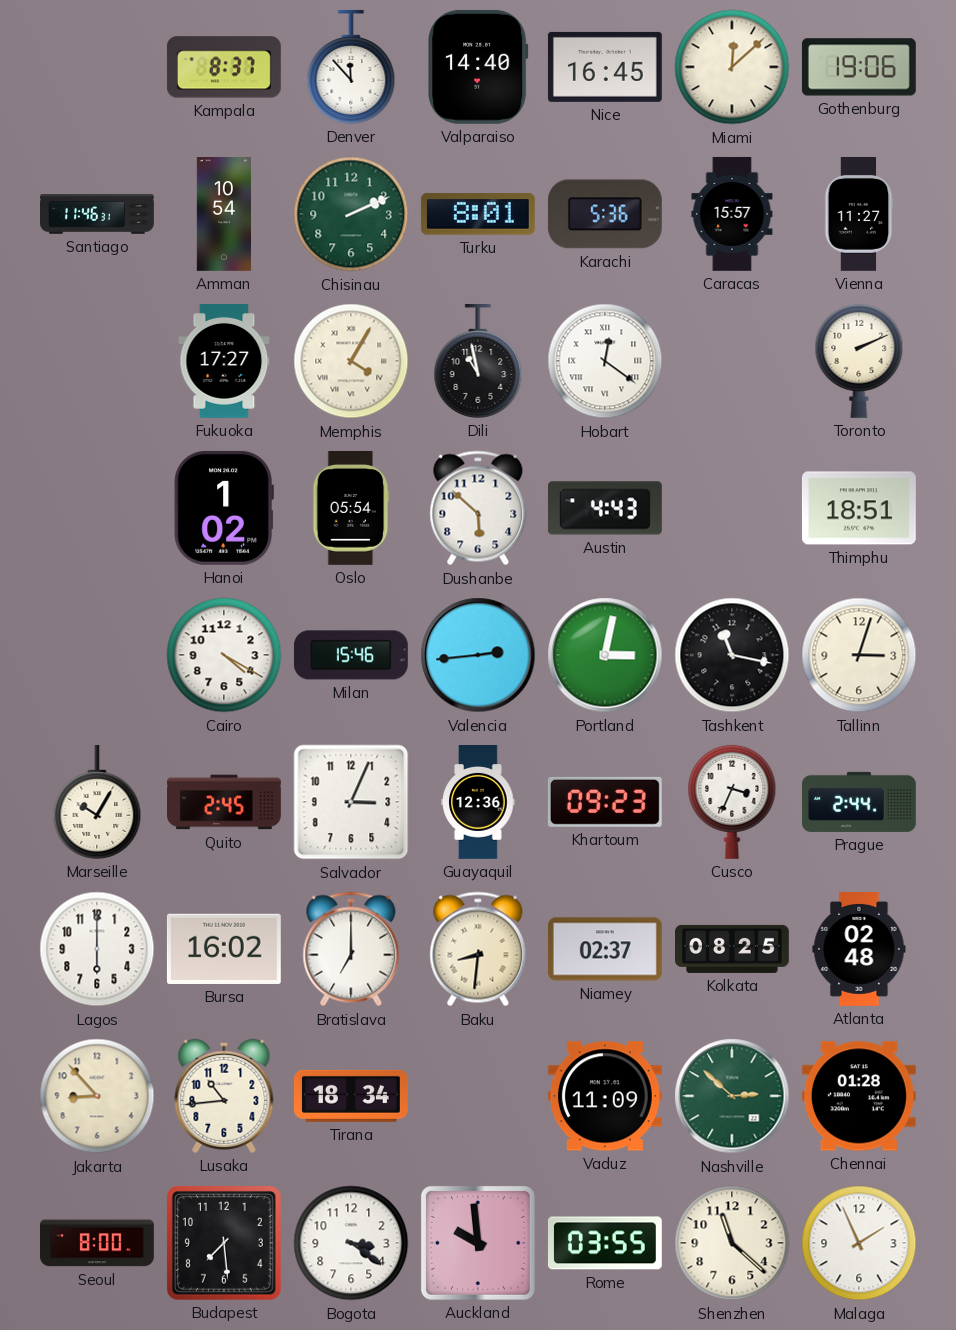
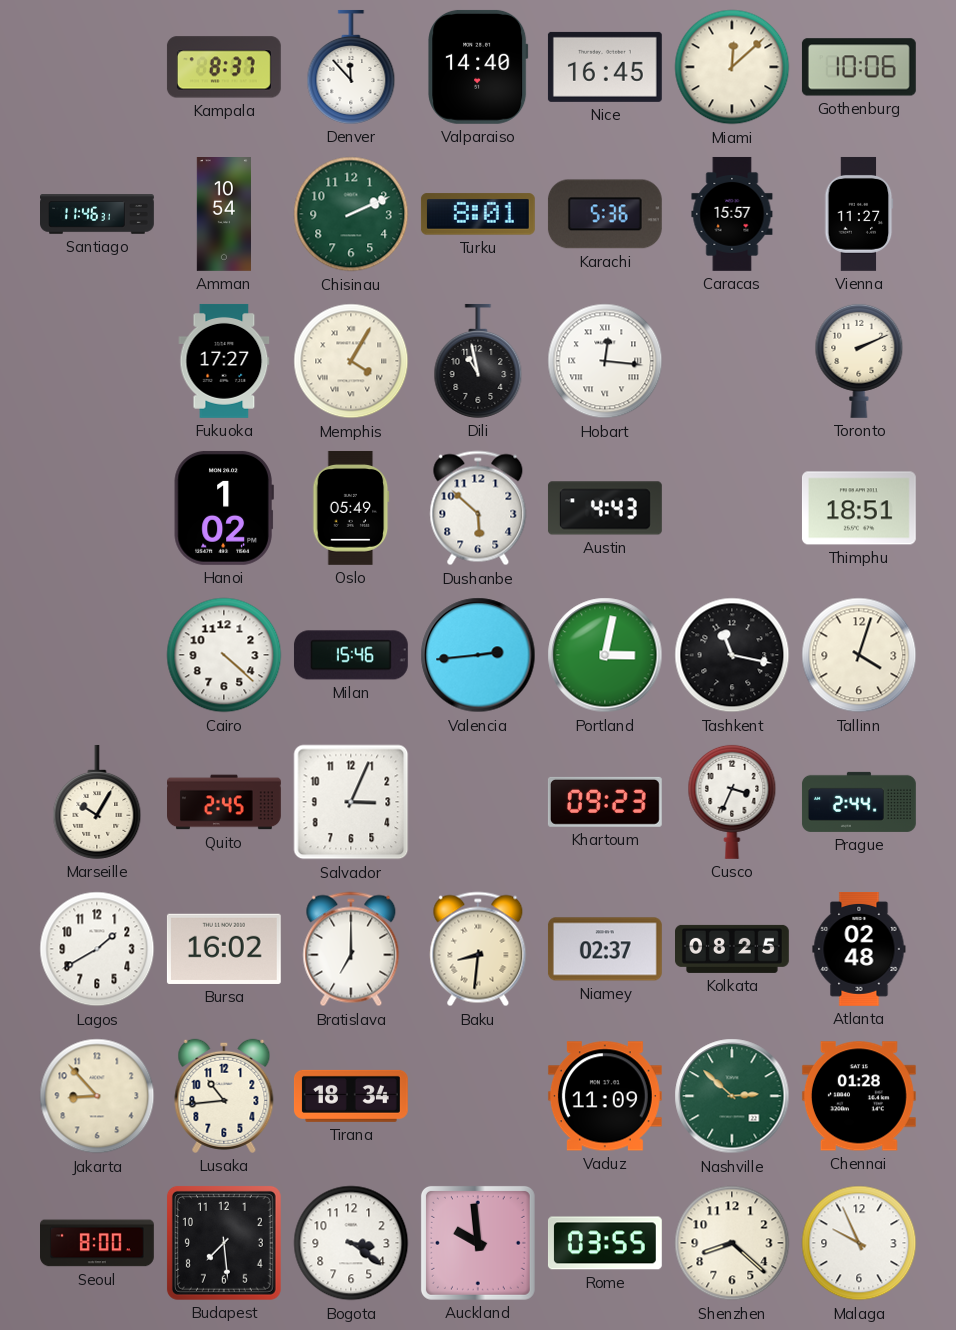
Gothenburg: 19:06 -> 10:06
Hobart: 12:21 -> 12:16
Oslo: 05:54 -> 05:49
Cairo: 4:20 -> 4:22
Tallinn: 3:03 -> 4:03
Guayaquil: 12:36 -> none
Lagos: 6:00 -> 1:40
Shenzhen: 11:22 -> 8:22
Malaga: 1:56 -> 9:56
